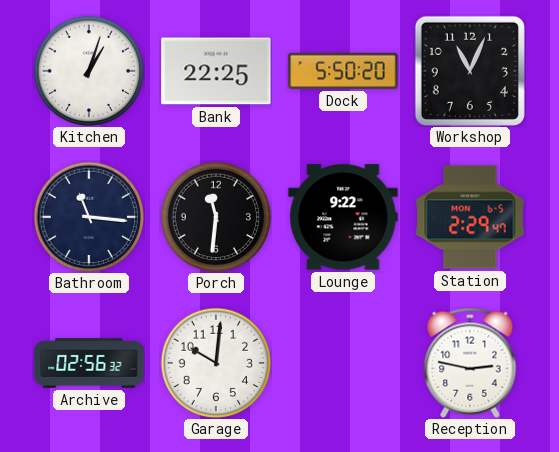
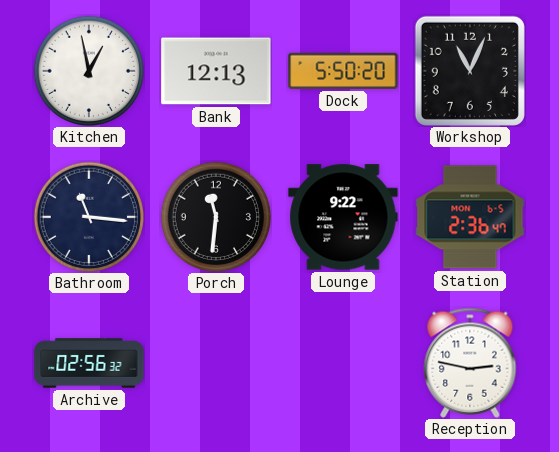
Kitchen: 1:03 -> 12:58
Bank: 22:25 -> 12:13
Station: 2:29 -> 2:36
Garage: 10:01 -> none
